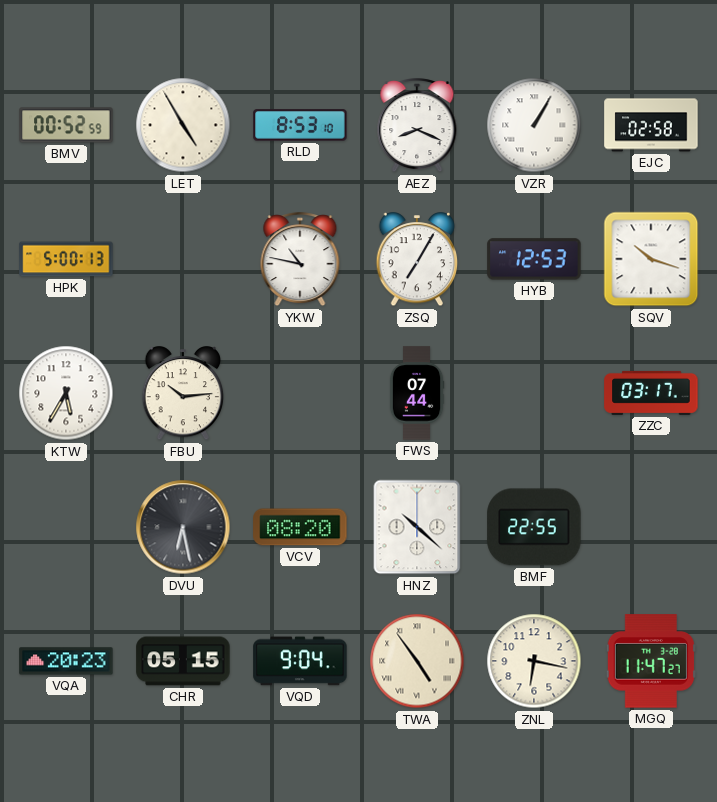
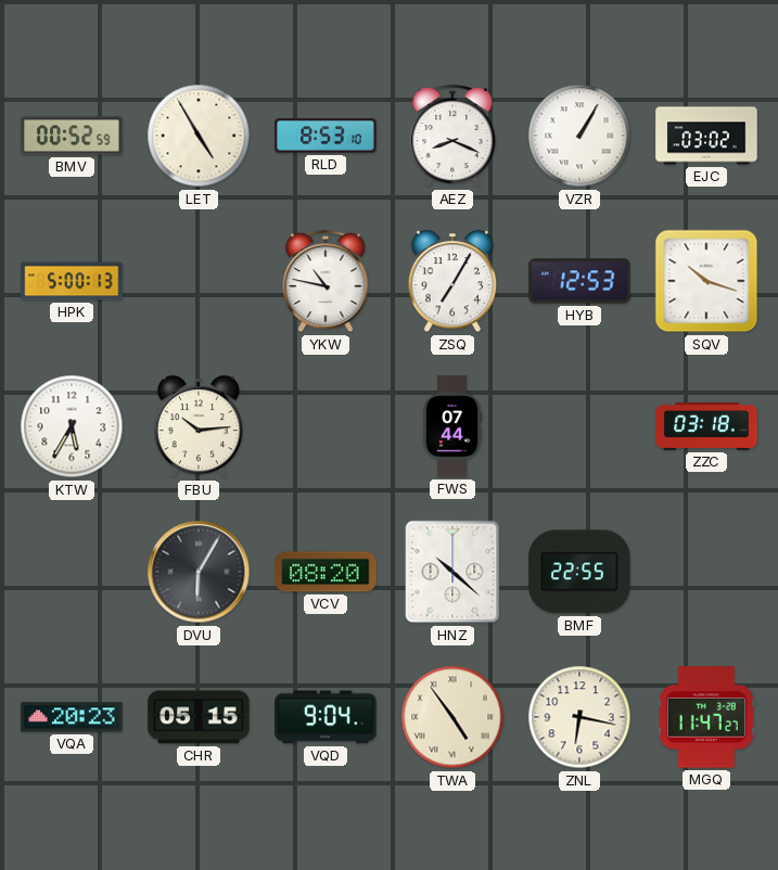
EJC: 02:58 -> 03:02
ZZC: 03:17 -> 03:18
DVU: 6:28 -> 6:05
